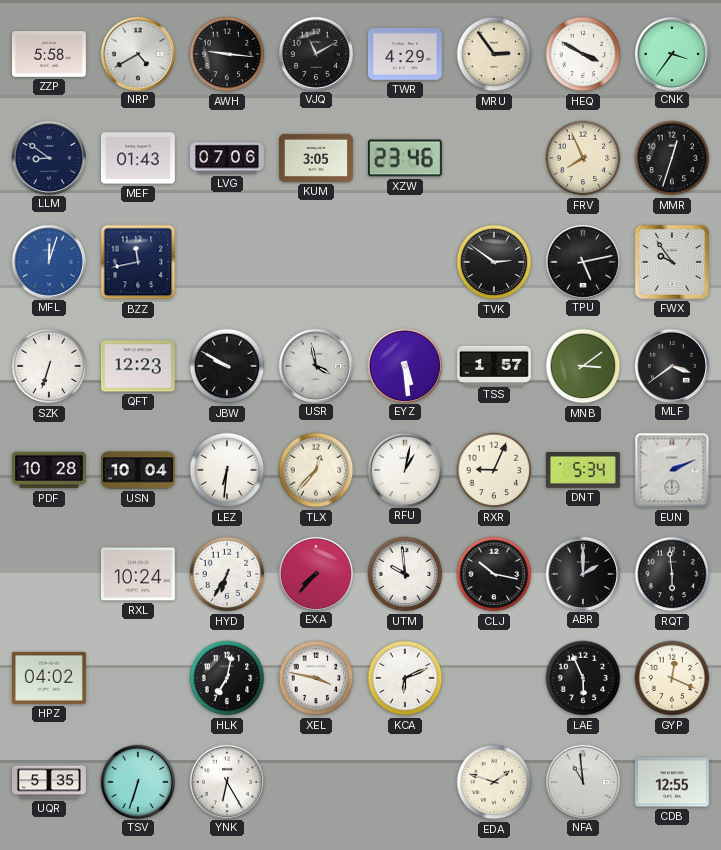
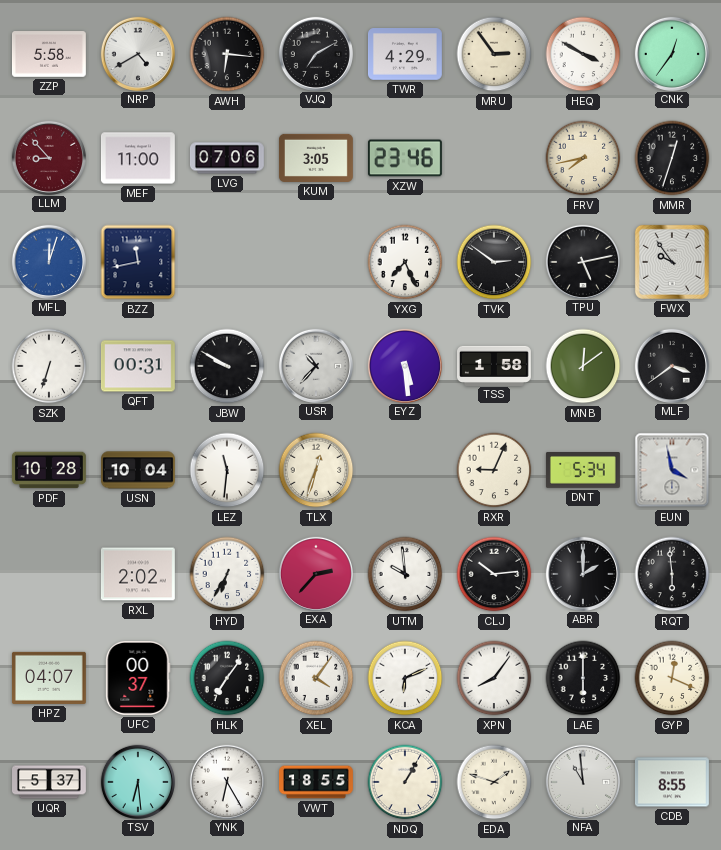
AWH: 9:16 -> 6:16
VJQ: 11:10 -> 7:10
CNK: 3:36 -> 12:36
LLM: 8:51 -> 8:53
LLM dial: navy -> burgundy
MEF: 01:43 -> 11:00
FRV: 7:56 -> 7:43
YXG: none -> 7:26
QFT: 12:23 -> 00:31
USR: 3:58 -> 10:37
TSS: 1:57 -> 1:58
MNB: 3:09 -> 12:09
LEZ: 6:31 -> 11:31
TLX: 12:37 -> 12:33
RFU: 1:02 -> none
EUN: 2:11 -> 3:58
RXL: 10:24 -> 2:02
EXA: 7:37 -> 2:37
CLJ: 10:17 -> 10:14
HPZ: 04:02 -> 04:07
UFC: none -> 00:37
HLK: 7:02 -> 7:06
XEL: 3:47 -> 4:06
XPN: none -> 8:06
LAE: 5:56 -> 6:00
UQR: 5:35 -> 5:37
TSV: 6:33 -> 6:29
VWT: none -> 18:55
NDQ: none -> 1:05
CDB: 12:55 -> 8:55
